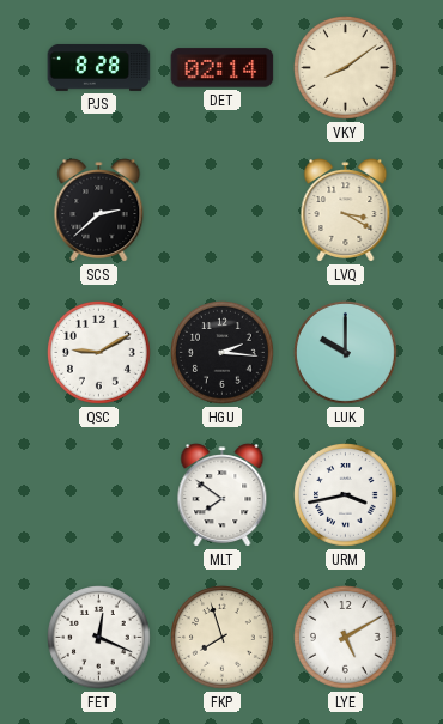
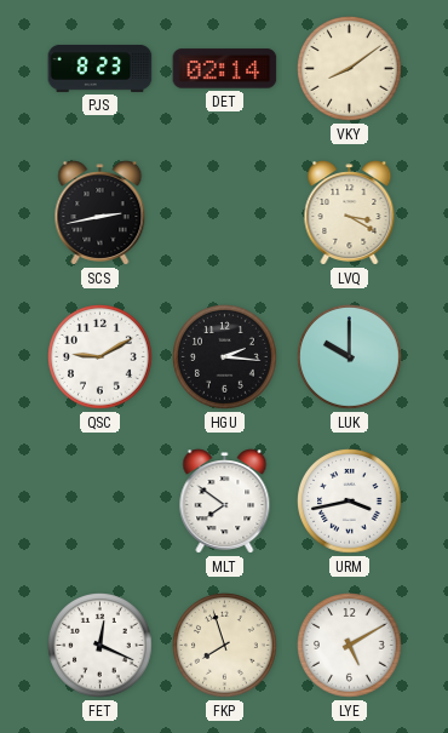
PJS: 8:28 -> 8:23
SCS: 2:38 -> 2:43
